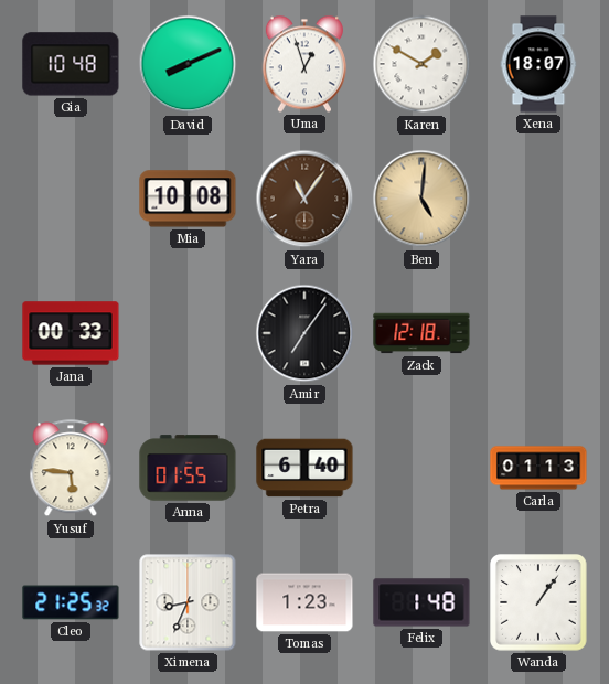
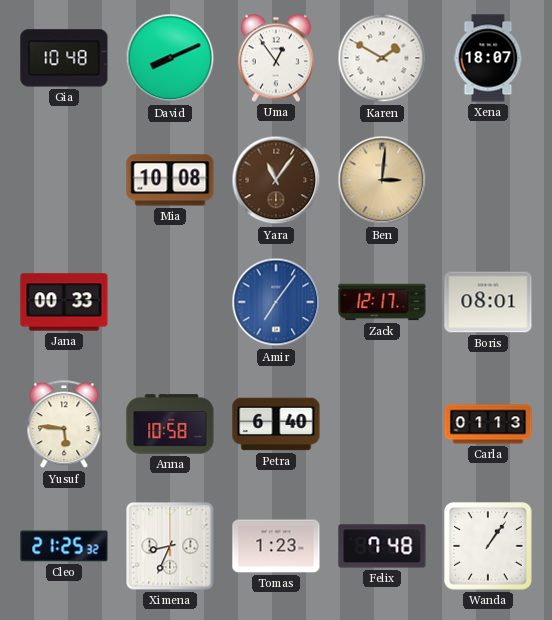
Uma: 12:57 -> 12:54
Ben: 5:01 -> 3:01
Amir dial: black -> blue
Zack: 12:18 -> 12:17
Boris: none -> 08:01
Anna: 01:55 -> 10:58
Felix: 1:48 -> 7:48
